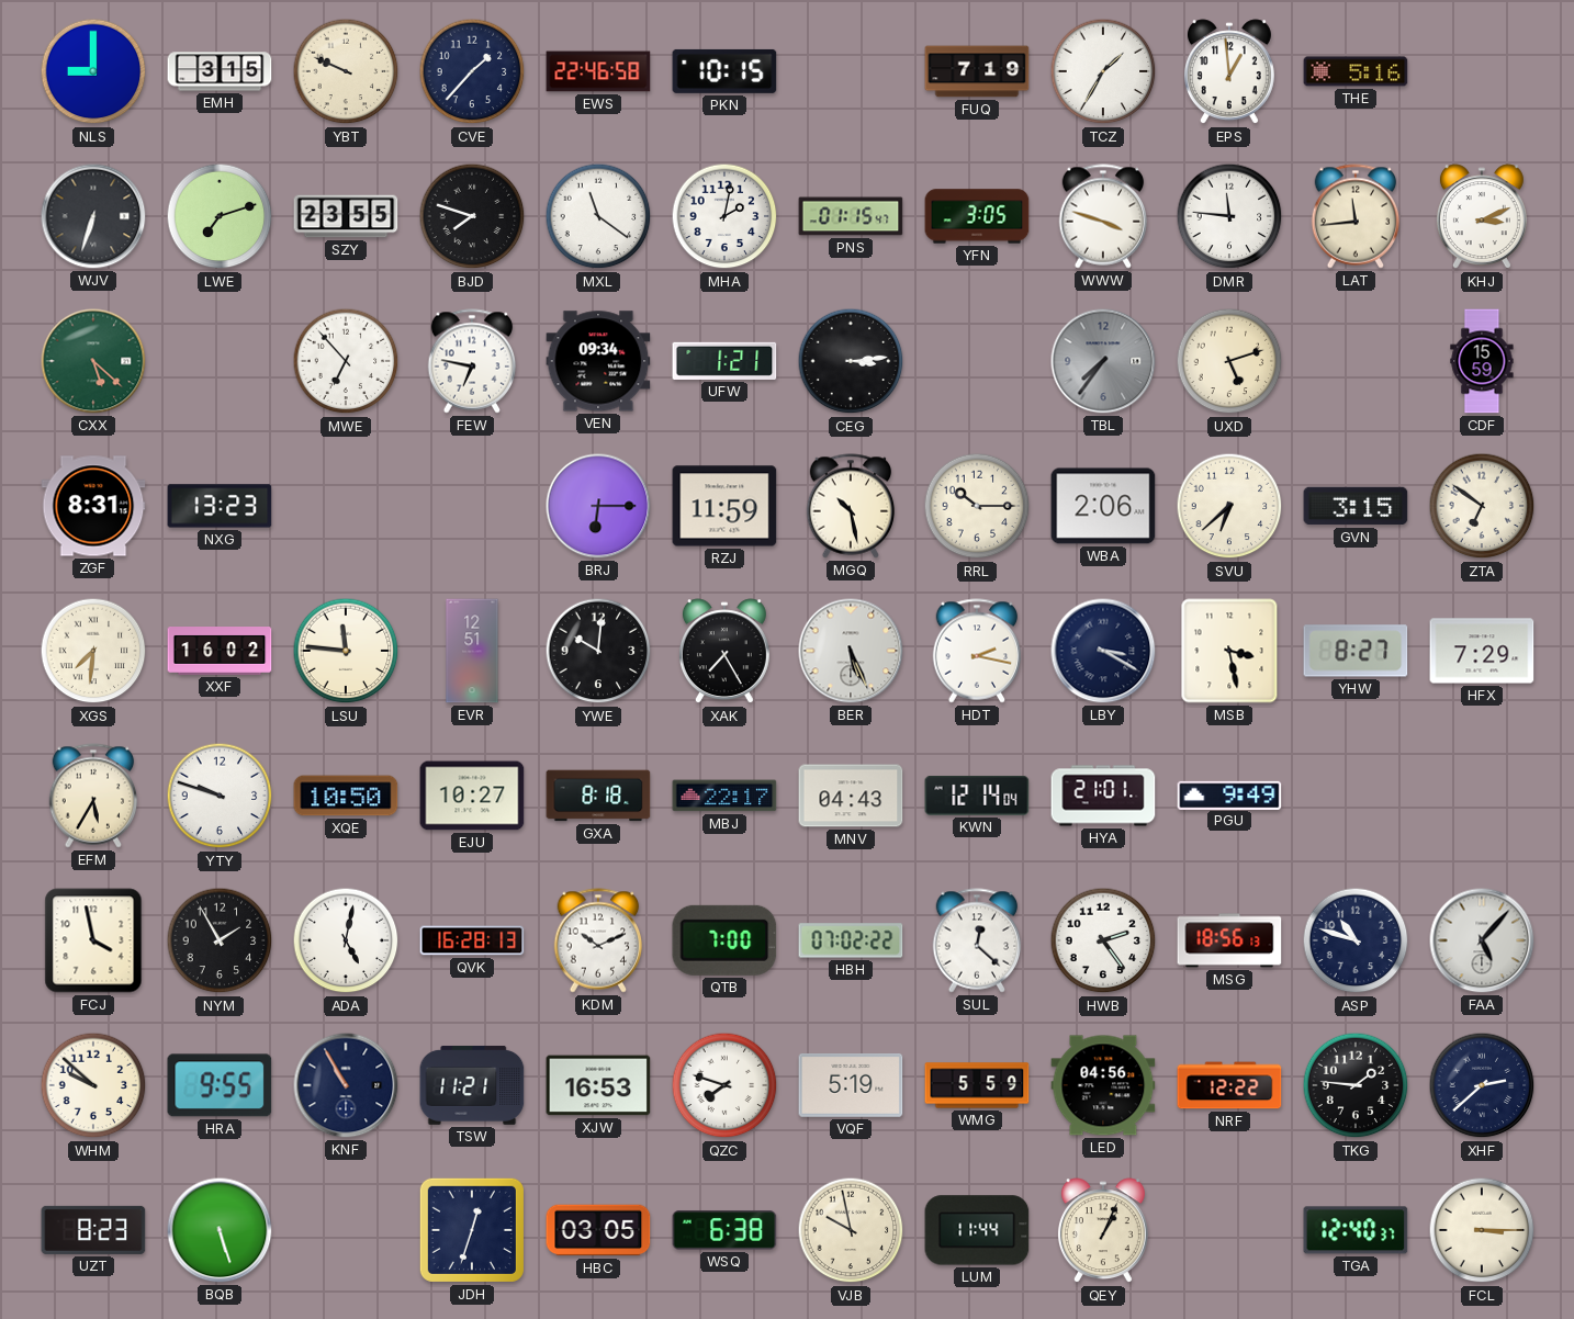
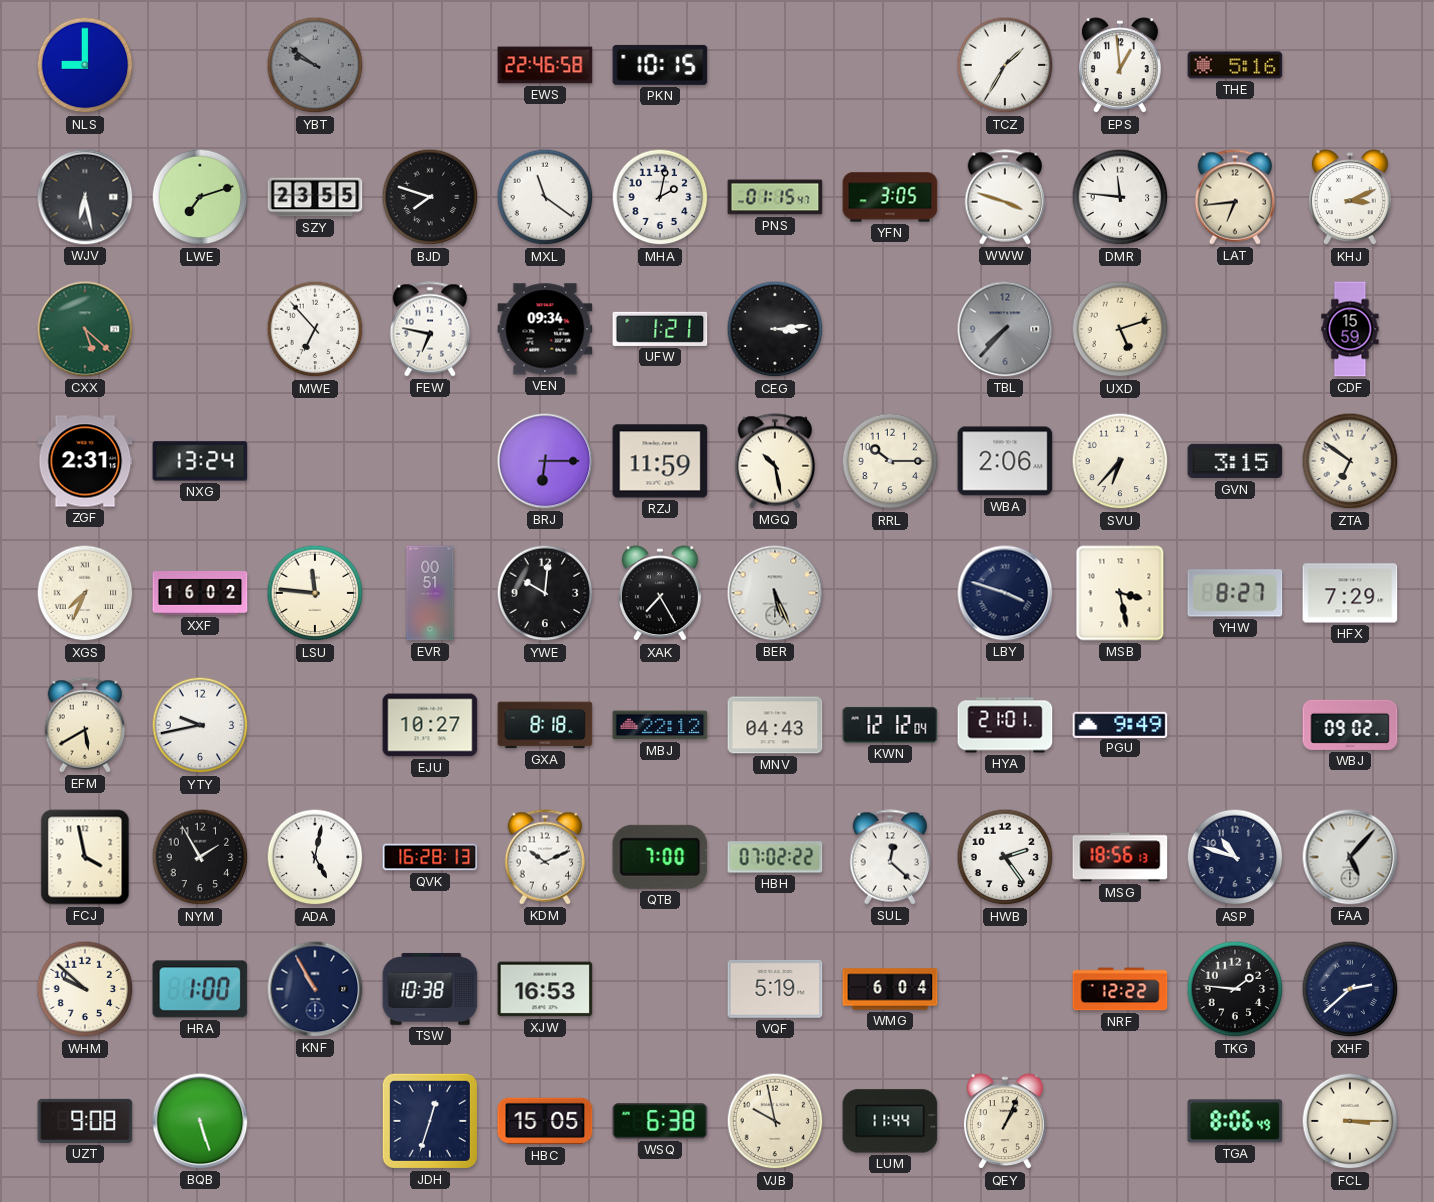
EMH: 3:15 -> none
YBT: 9:49 -> 9:51
YBT dial: cream -> grey
CVE: 1:37 -> none
FUQ: 7:19 -> none
WJV: 6:33 -> 6:28
LAT: 11:44 -> 6:44
TBL: 7:36 -> 7:37
ZGF: 8:31 -> 2:31
NXG: 13:23 -> 13:24
SVU: 6:38 -> 6:37
XGS: 7:31 -> 7:34
EVR: 12:51 -> 00:51
HDT: 2:17 -> none
LBY: 3:20 -> 3:48
EFM: 5:35 -> 5:40
YTY: 9:48 -> 9:43
XQE: 10:50 -> none
MBJ: 22:17 -> 22:12
KWN: 12:14 -> 12:12
WBJ: none -> 09:02
HRA: 9:55 -> 1:00
TSW: 11:21 -> 10:38
QZC: 7:48 -> none
WMG: 5:59 -> 6:04
LED: 04:56 -> none
UZT: 8:23 -> 9:08
HBC: 03:05 -> 15:05
TGA: 12:40 -> 8:06
